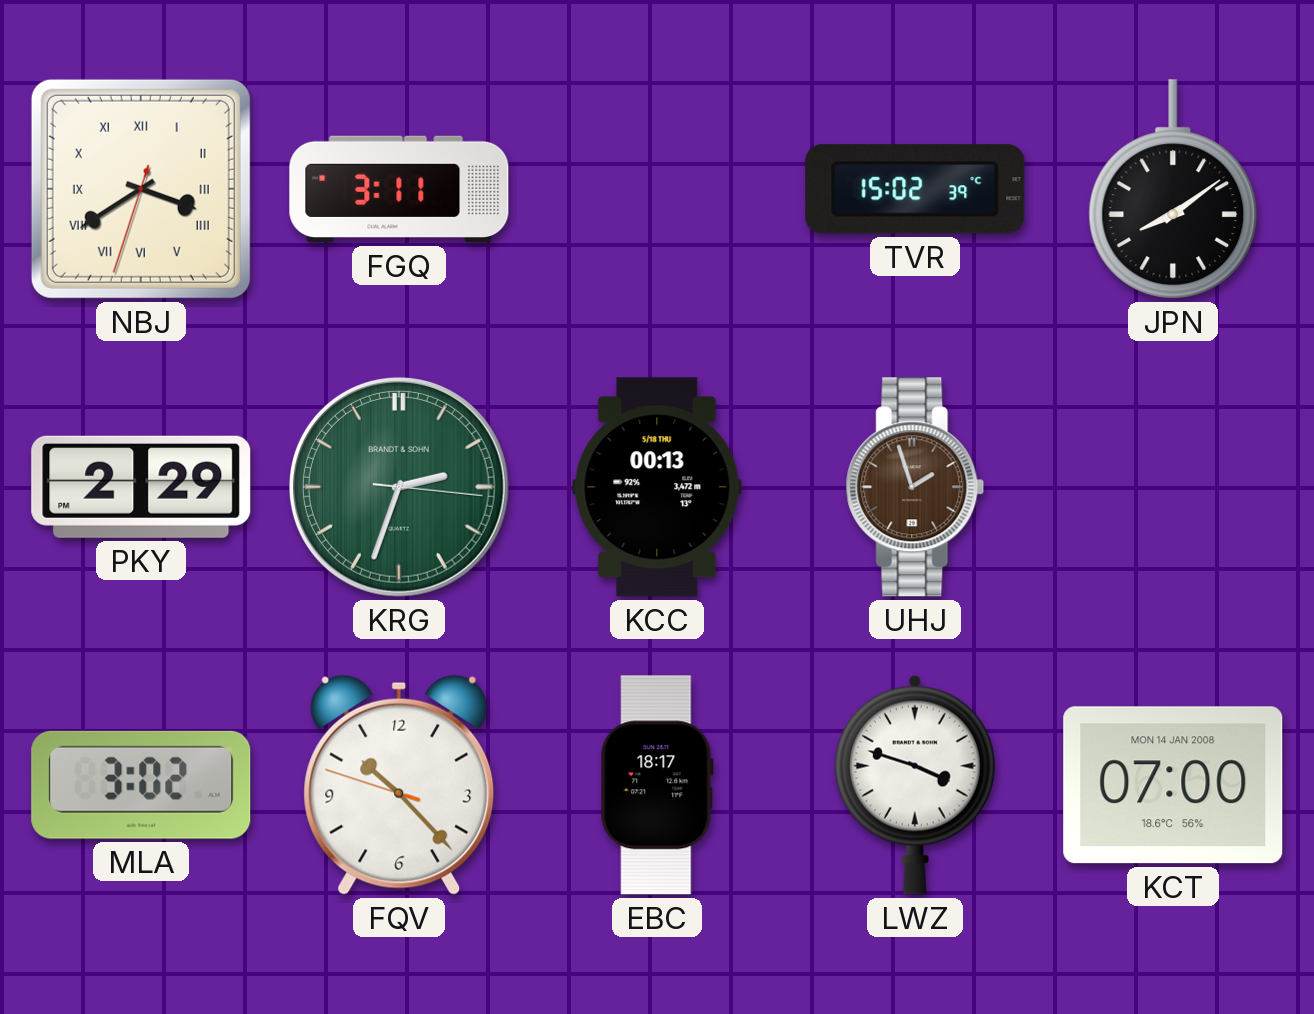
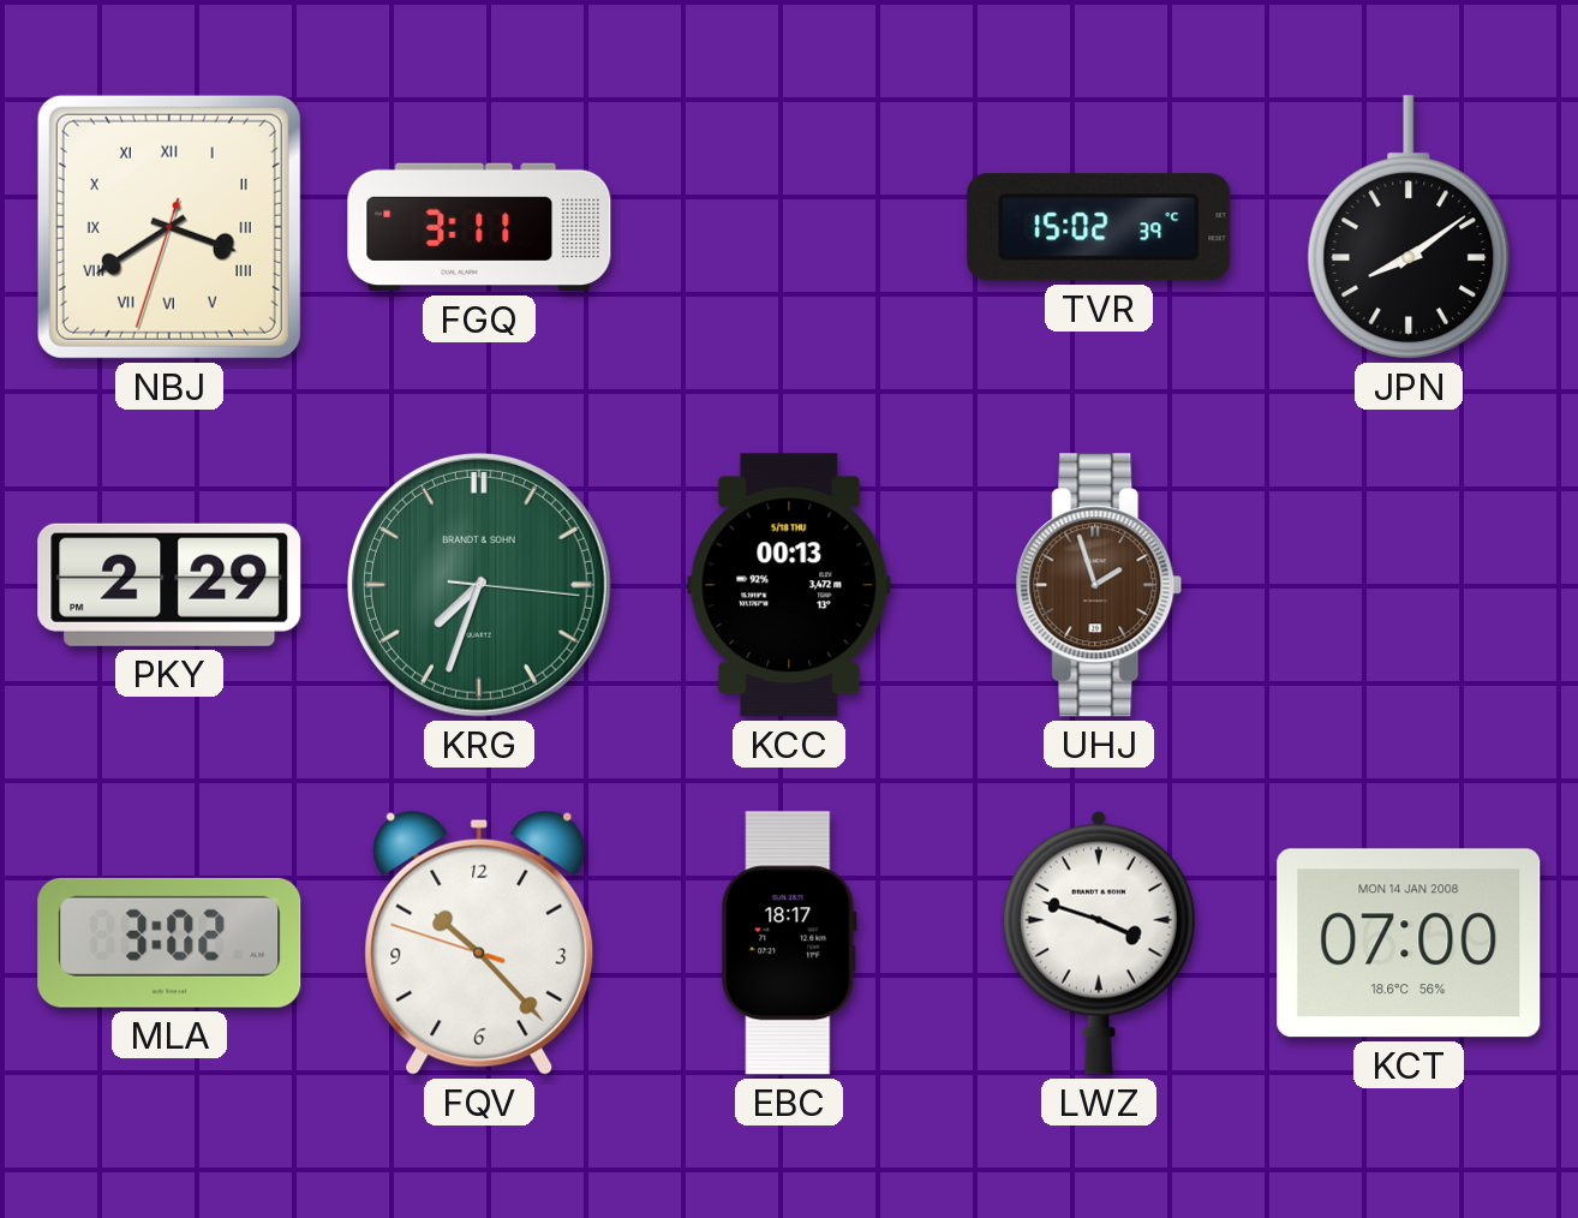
KRG: 2:33 -> 7:33
